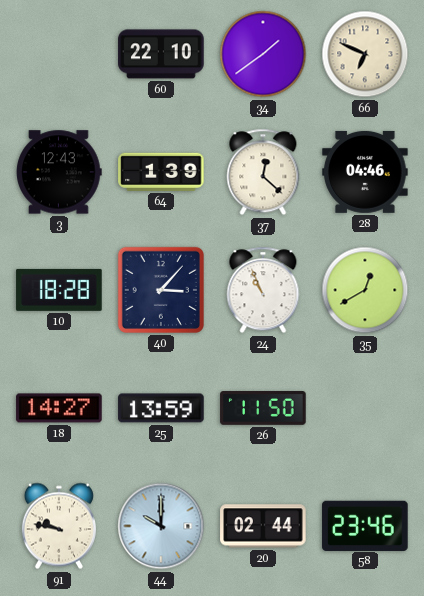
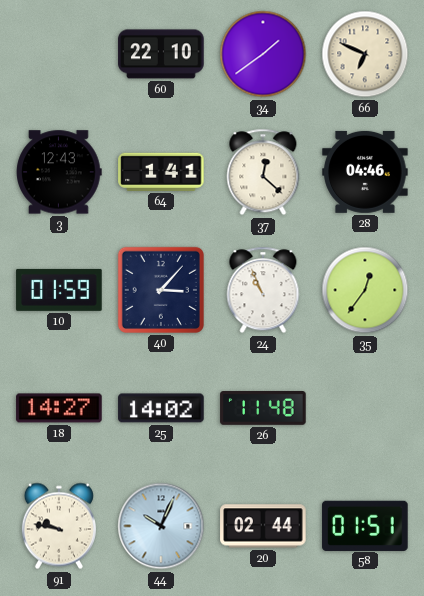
64: 1:39 -> 1:41
10: 18:28 -> 01:59
35: 12:40 -> 12:36
25: 13:59 -> 14:02
26: 11:50 -> 11:48
44: 10:00 -> 10:04
58: 23:46 -> 01:51
